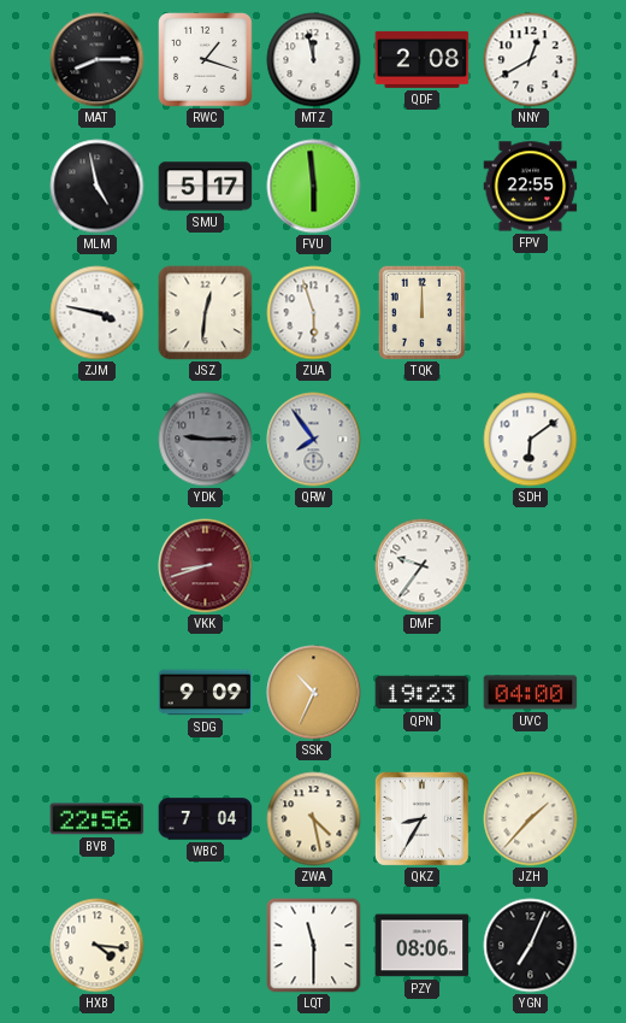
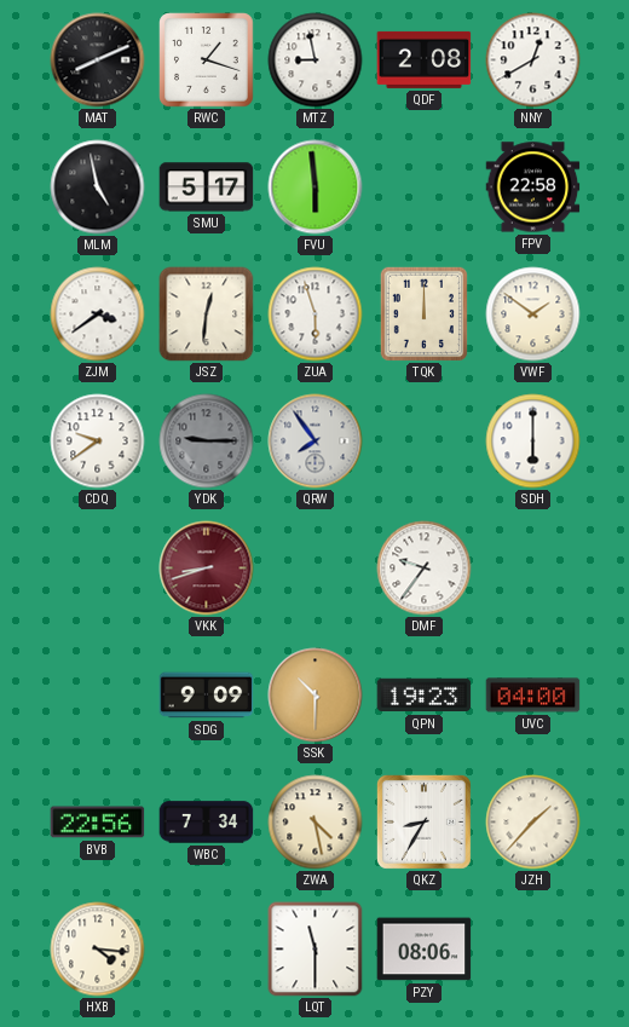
MAT: 8:15 -> 8:11
MTZ: 11:58 -> 8:58
FPV: 22:55 -> 22:58
ZJM: 3:47 -> 3:39
VWF: none -> 1:51
CDQ: none -> 9:39
SDH: 6:09 -> 6:00
SSK: 10:34 -> 10:30
WBC: 7:04 -> 7:34
YGN: 7:04 -> none
